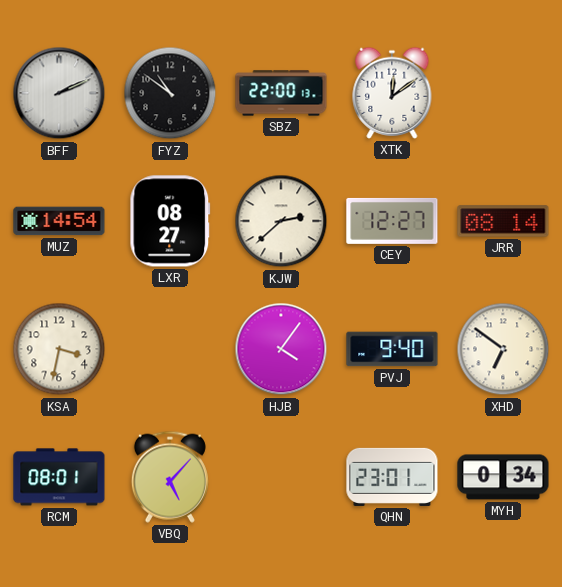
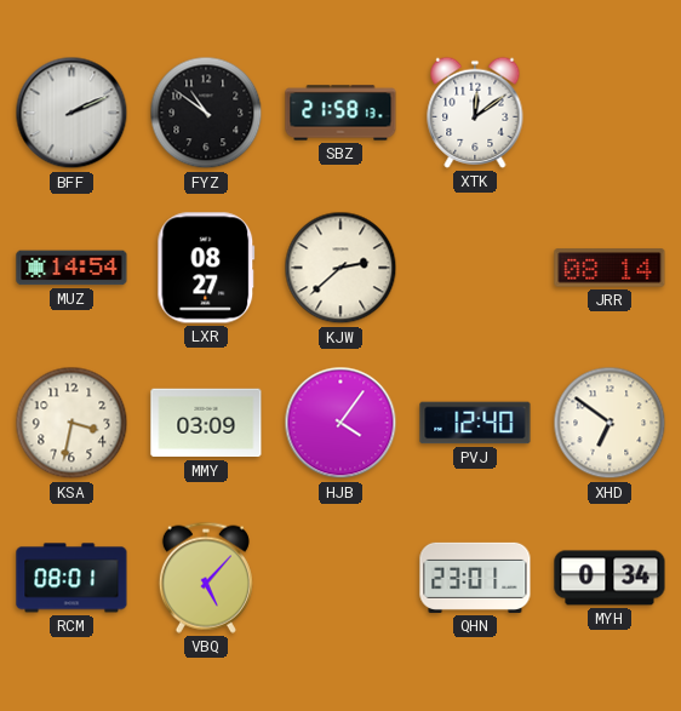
SBZ: 22:00 -> 21:58
CEY: 12:27 -> none
MMY: none -> 03:09
PVJ: 9:40 -> 12:40
